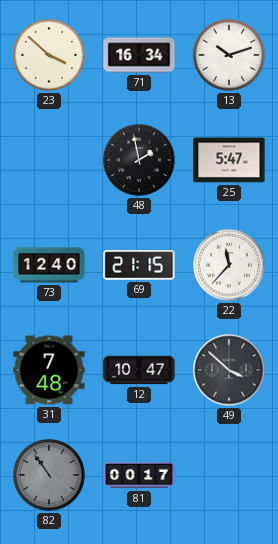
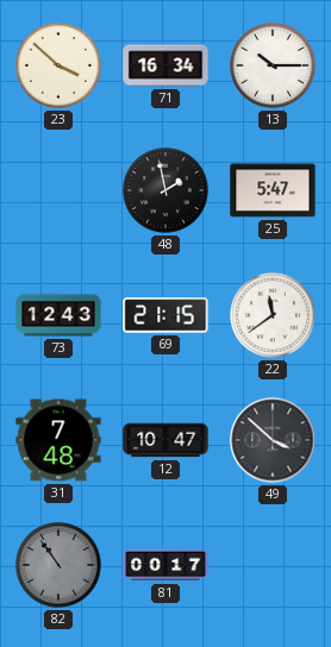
13: 10:12 -> 10:15
73: 12:40 -> 12:43
22: 11:37 -> 11:39
